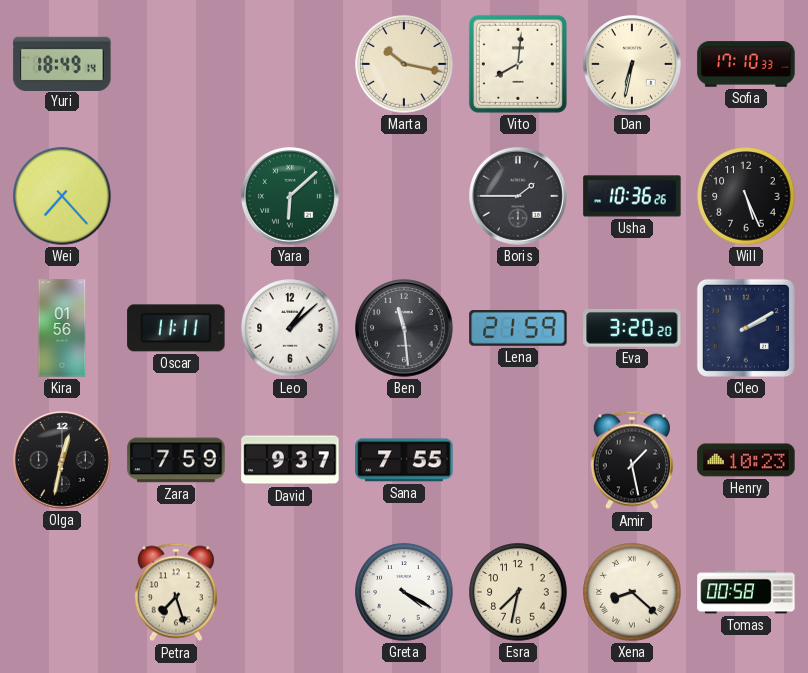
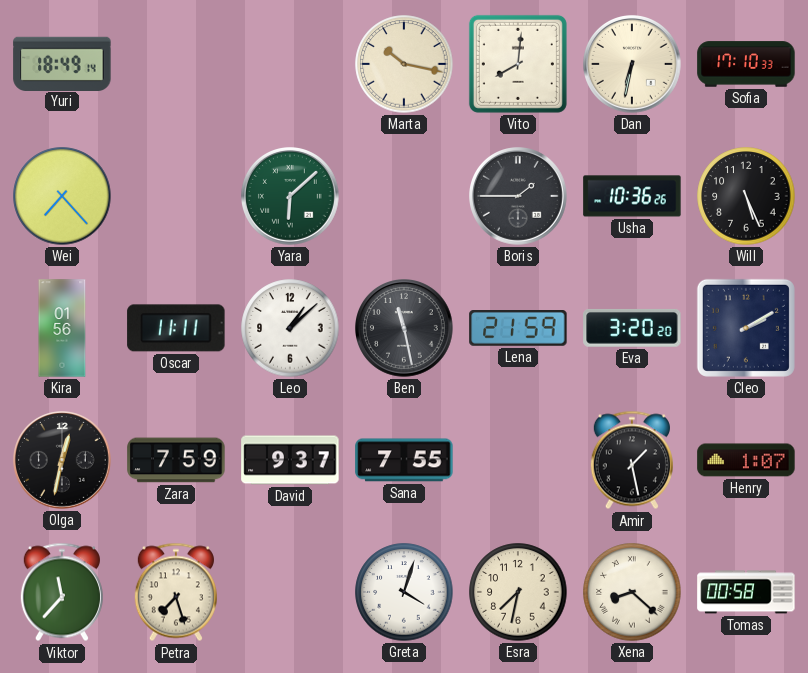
Ben: 11:29 -> 11:28
Henry: 10:23 -> 1:07
Viktor: none -> 11:37
Greta: 4:20 -> 4:03
